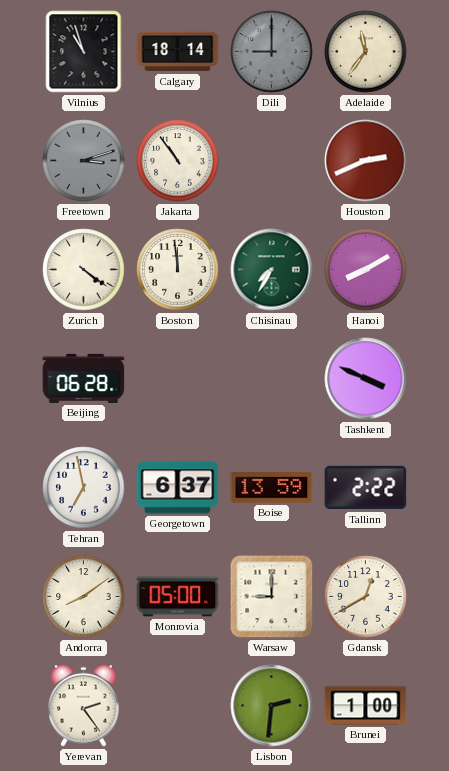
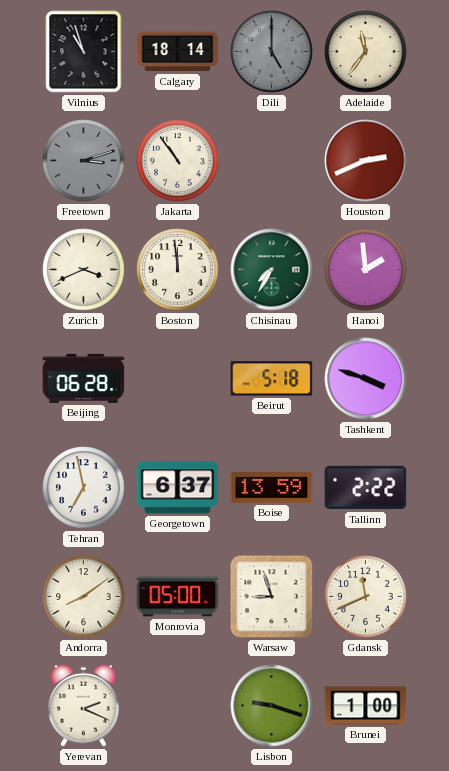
Dili: 9:00 -> 5:00
Zurich: 4:21 -> 3:41
Hanoi: 8:10 -> 1:59
Beirut: none -> 5:18
Tashkent: 3:49 -> 3:48
Warsaw: 9:00 -> 8:57
Gdansk: 12:40 -> 11:41
Yerevan: 2:24 -> 2:19
Lisbon: 2:31 -> 9:18
